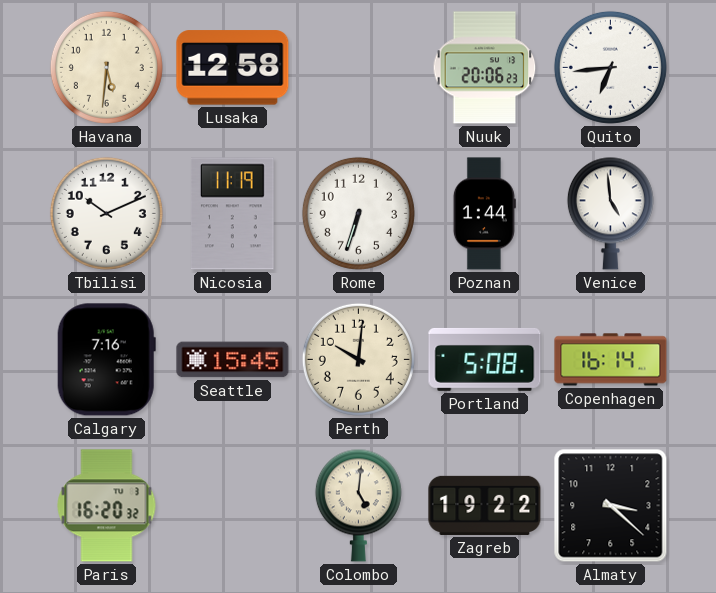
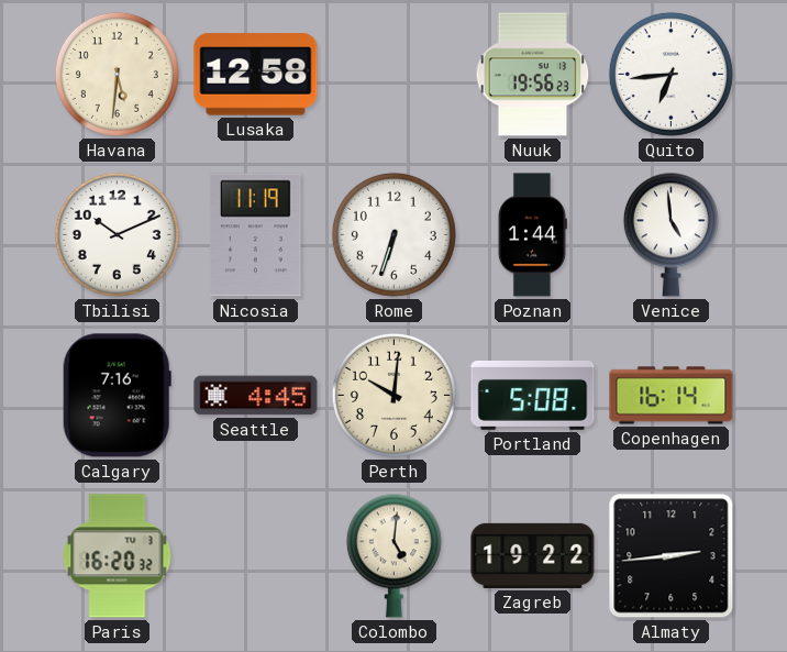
Nuuk: 20:06 -> 19:56
Seattle: 15:45 -> 4:45
Almaty: 3:22 -> 2:44
